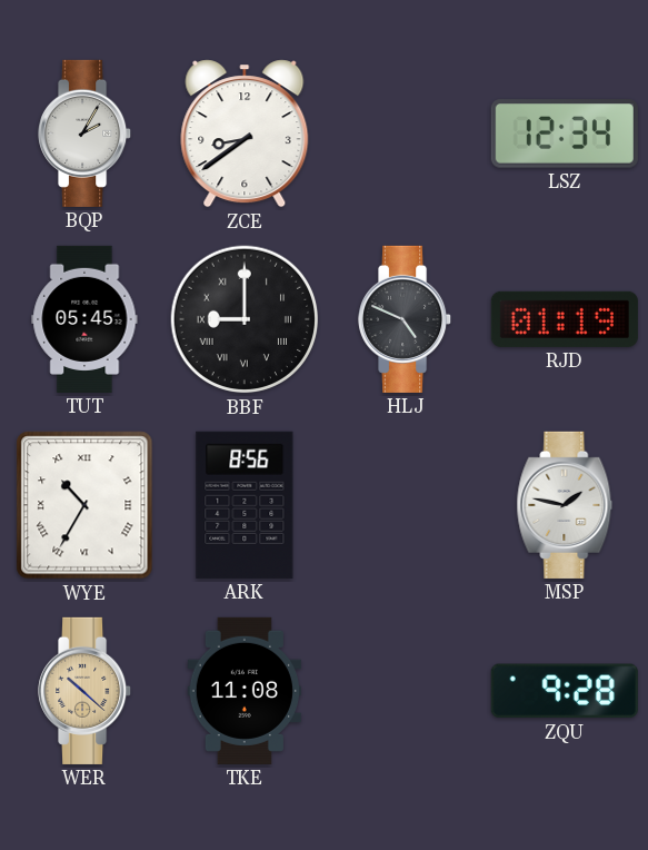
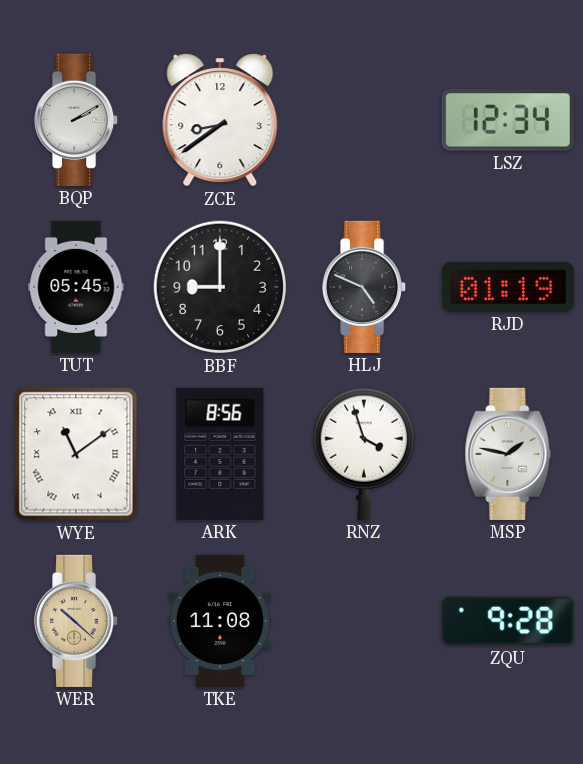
BQP: 2:05 -> 2:10
BBF numerals: Roman -> Arabic
WYE: 10:35 -> 11:09
RNZ: none -> 3:57
